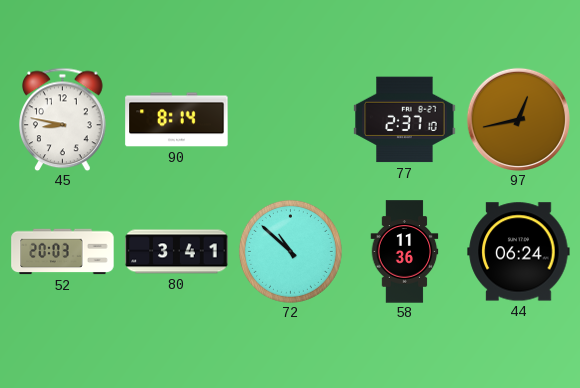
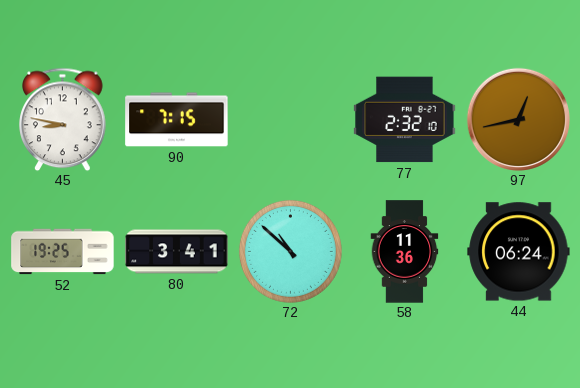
90: 8:14 -> 7:15
77: 2:37 -> 2:32
52: 20:03 -> 19:25
